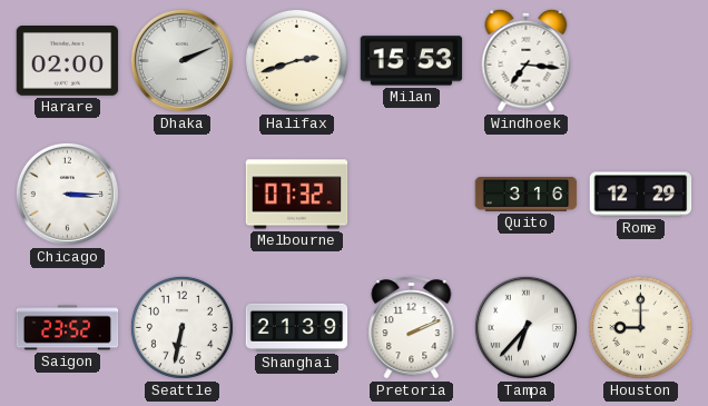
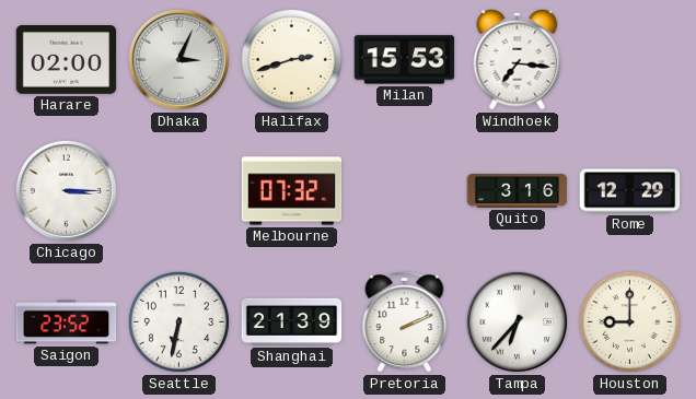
Dhaka: 2:11 -> 3:04
